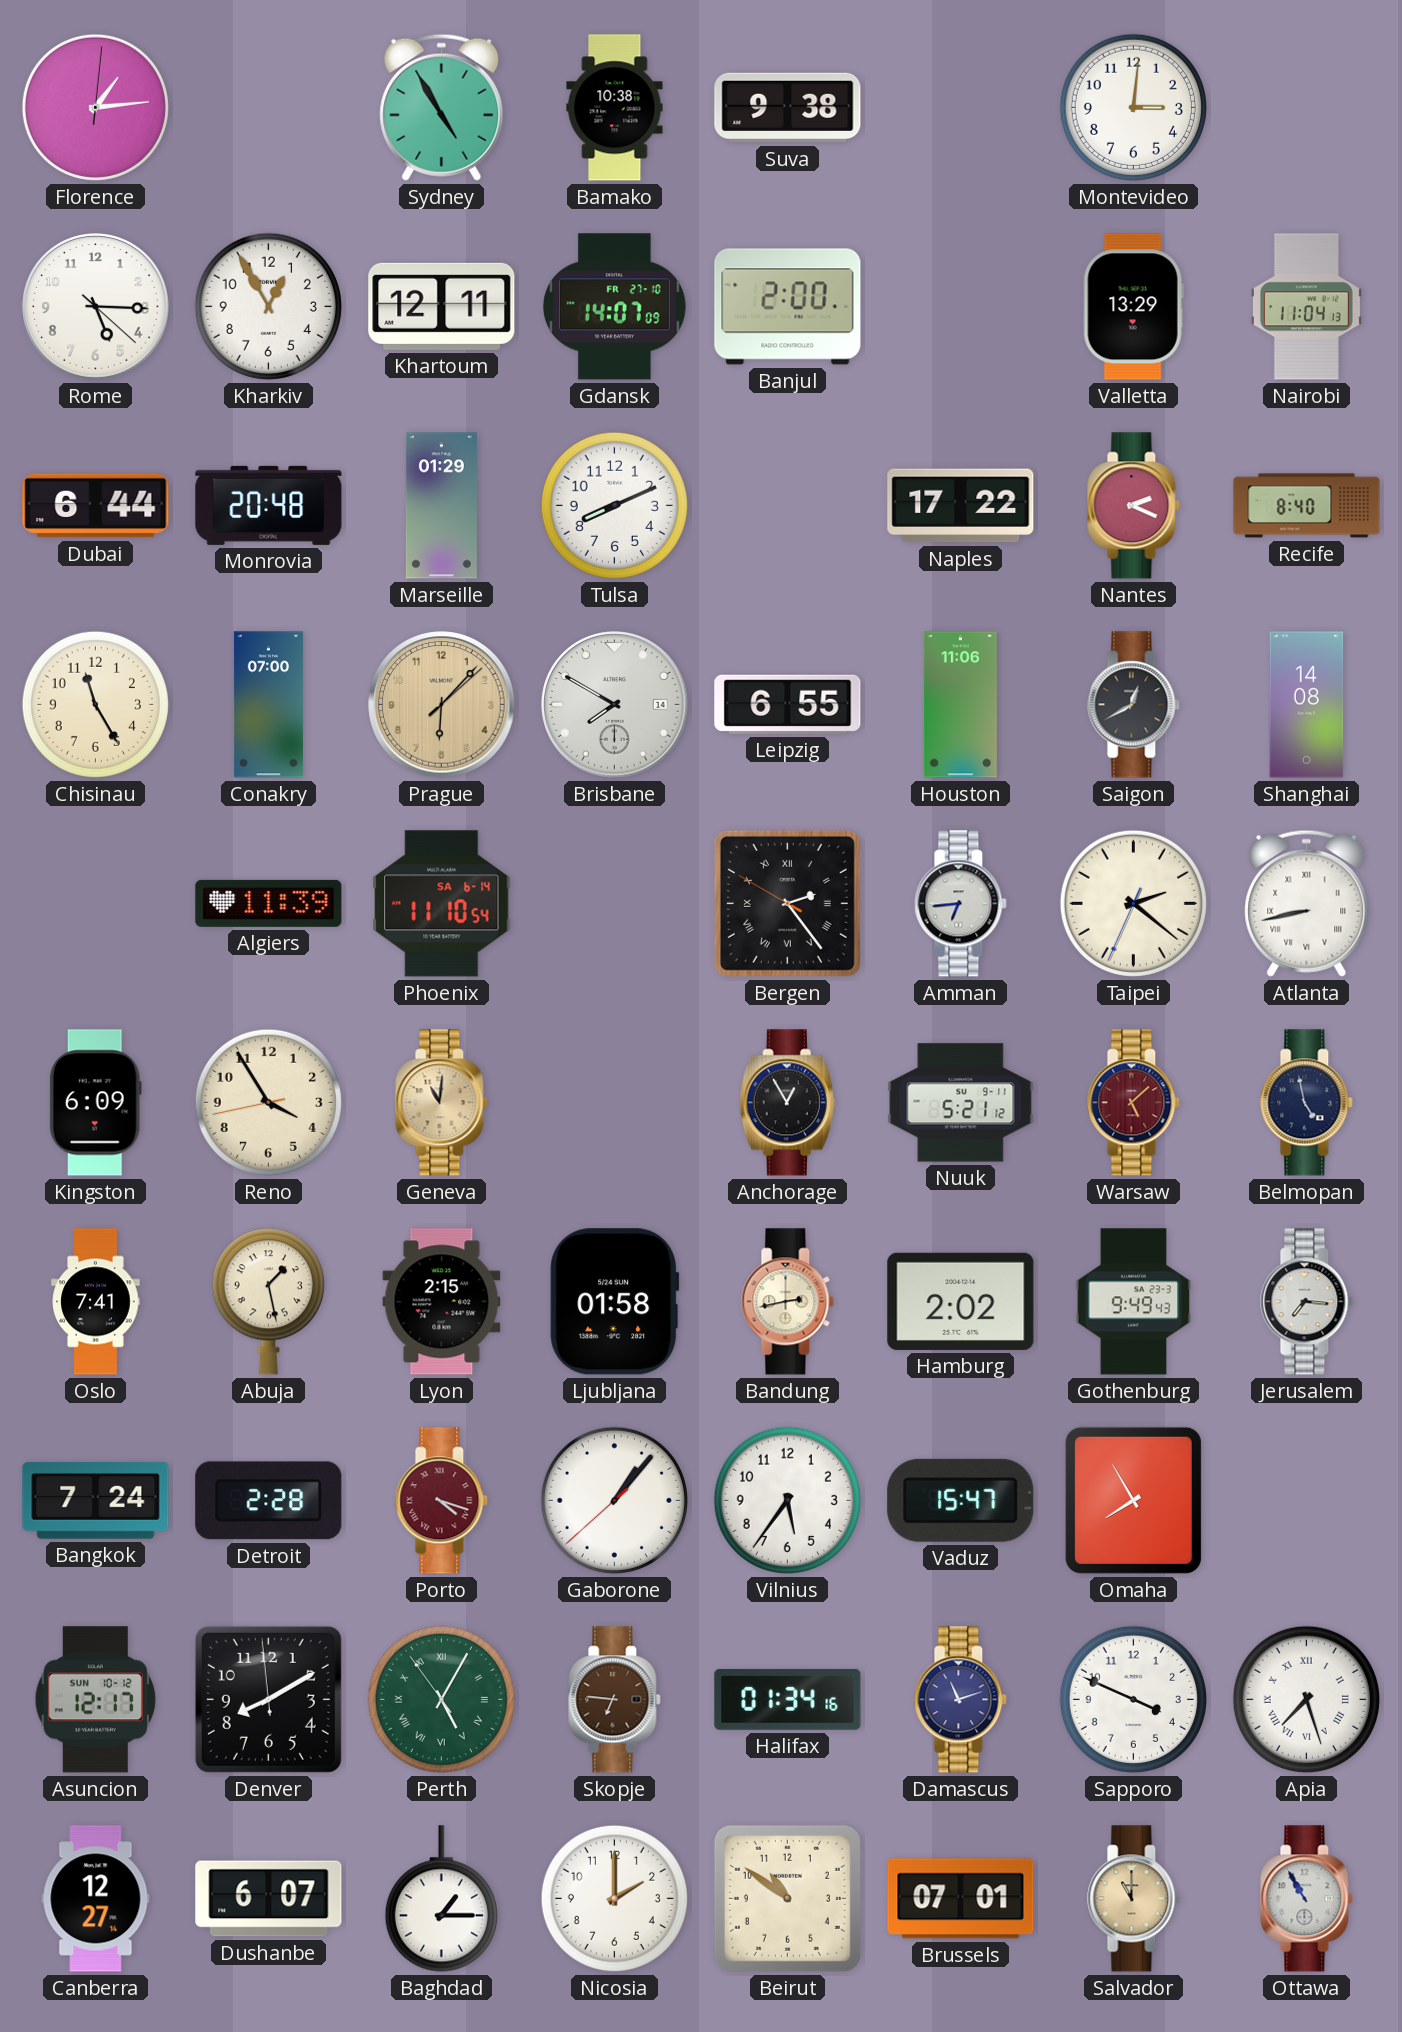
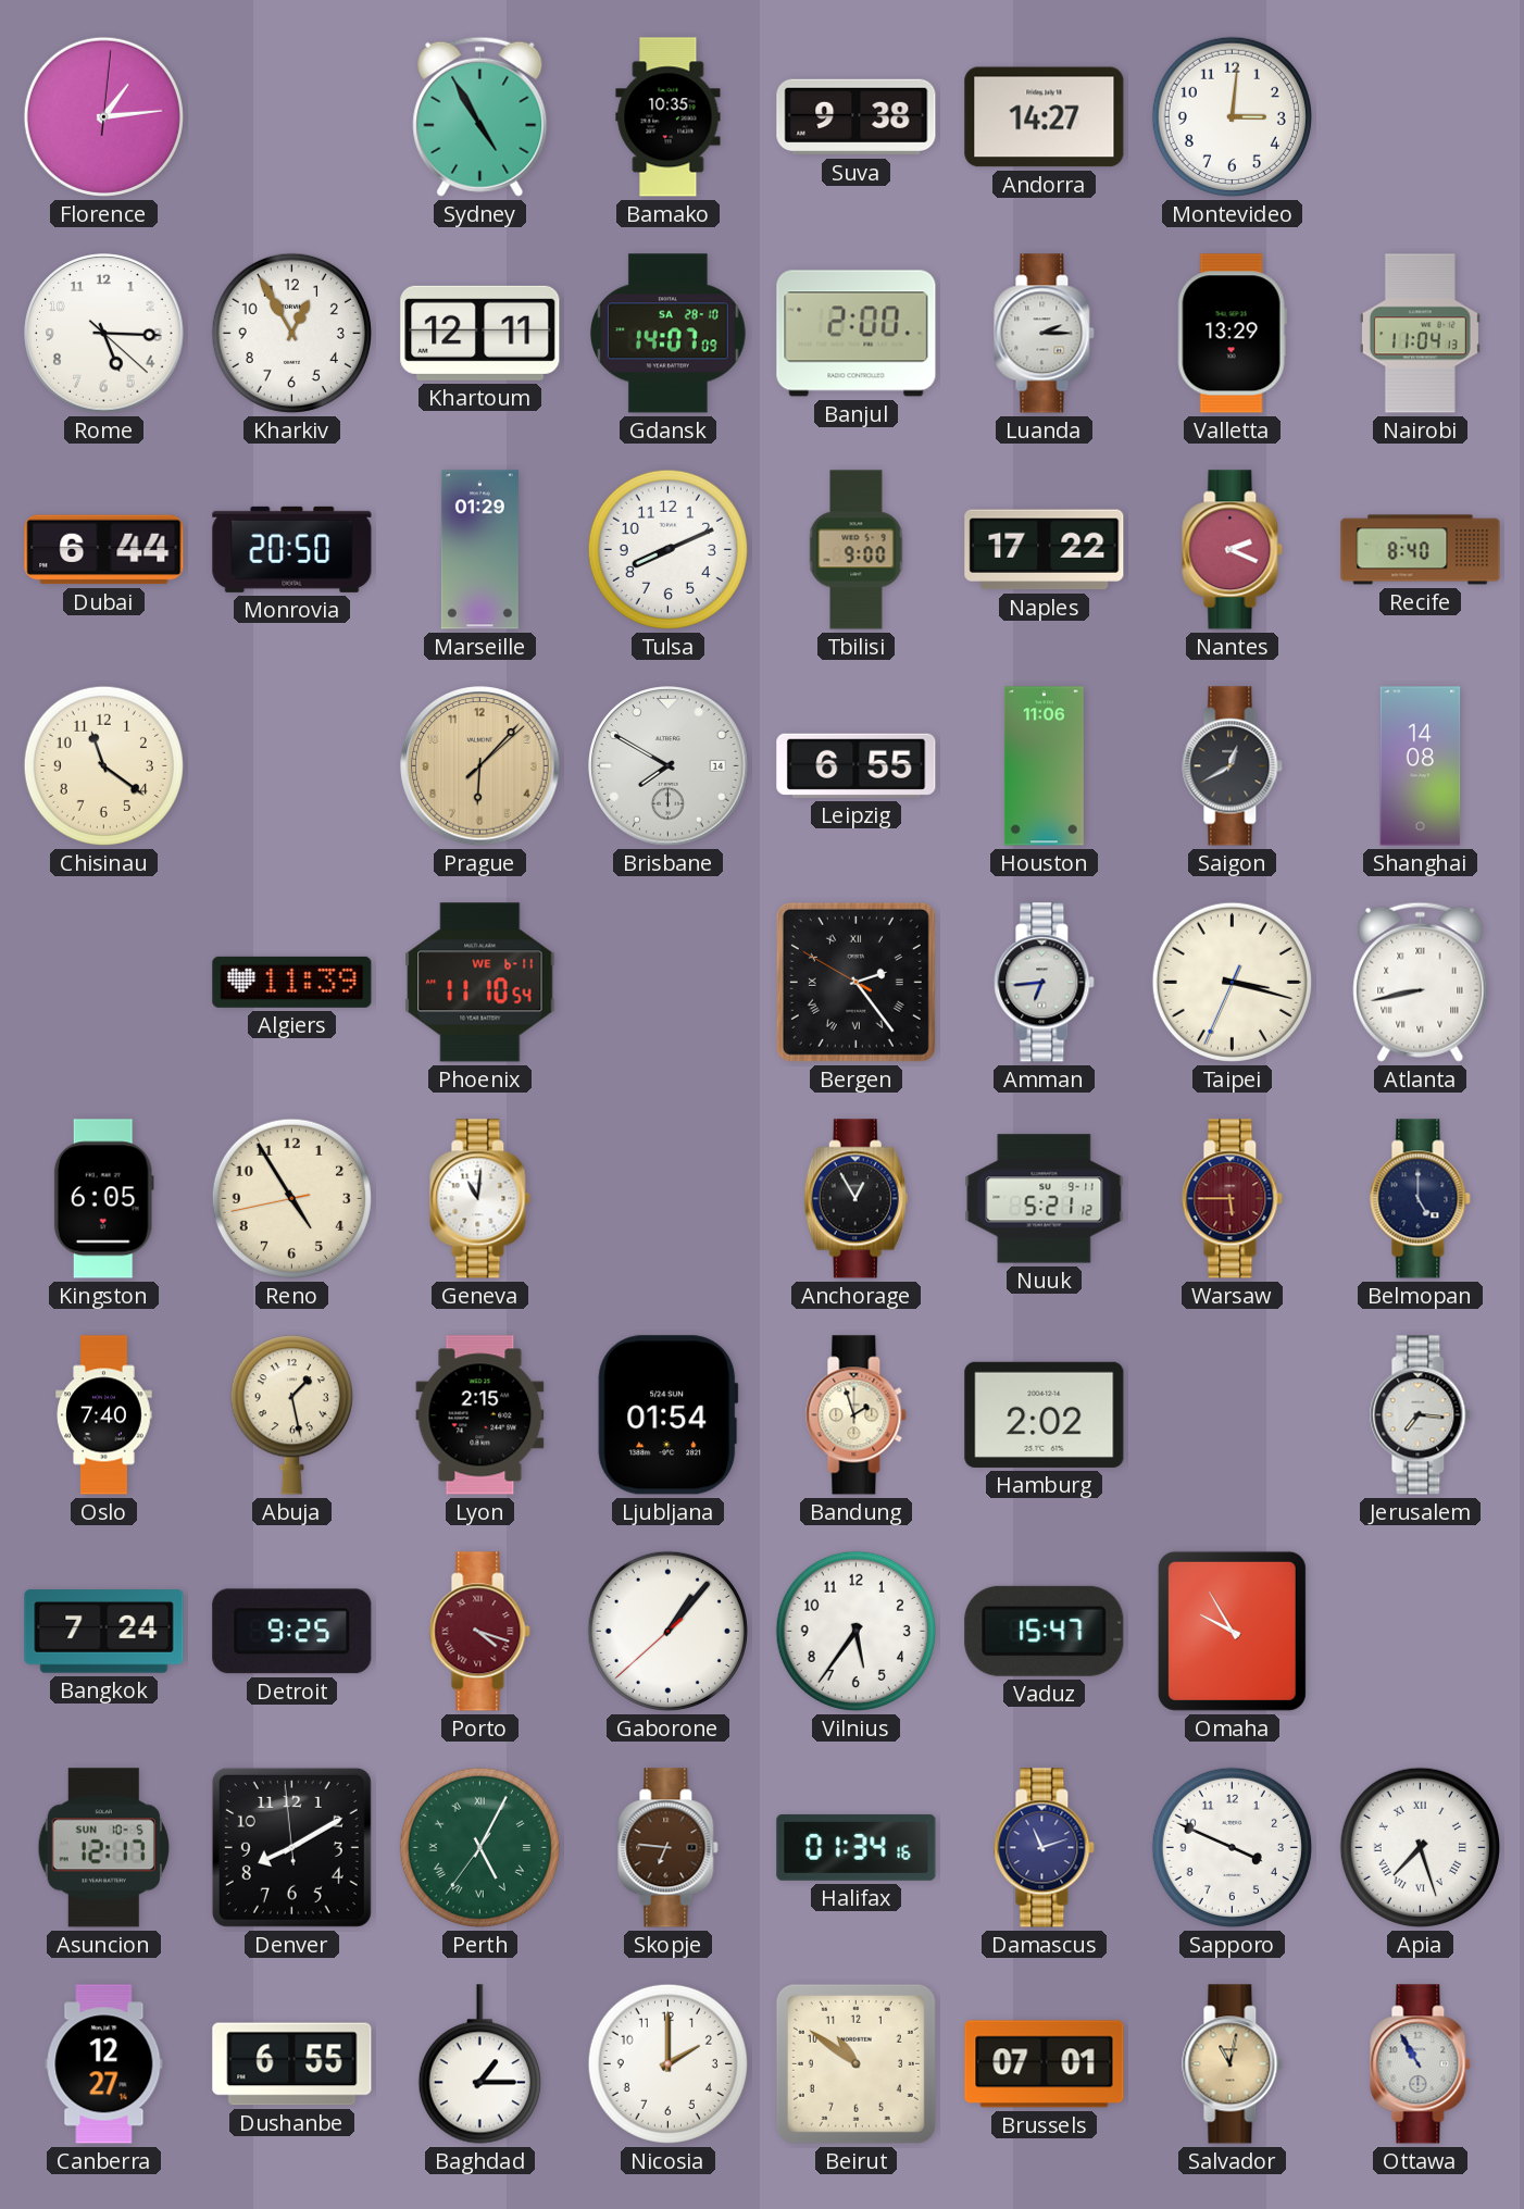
Bamako: 10:38 -> 10:35
Andorra: none -> 14:27
Gdansk date: FR 27-10 -> SA 28-10
Luanda: none -> 2:15
Monrovia: 20:48 -> 20:50
Tbilisi: none -> 9:00
Chisinau: 11:25 -> 11:21
Conakry: 07:00 -> none
Phoenix date: SA 6-14 -> WE 6-11
Taipei: 2:21 -> 3:17
Kingston: 6:09 -> 6:05
Reno: 3:54 -> 4:54
Geneva dial: champagne -> white
Warsaw: 5:08 -> 5:45
Belmopan: 4:58 -> 5:00
Oslo: 7:41 -> 7:40
Ljubljana: 01:58 -> 01:54
Bandung: 2:43 -> 1:57
Gothenburg: 9:49 -> none
Detroit: 2:28 -> 9:25
Omaha: 7:55 -> 9:55
Asuncion date: SUN 10-12 -> SUN 10-5
Perth: 5:04:54 -> 5:04:36
Dushanbe: 6:07 -> 6:55
Salvador: 11:00 -> 11:02
